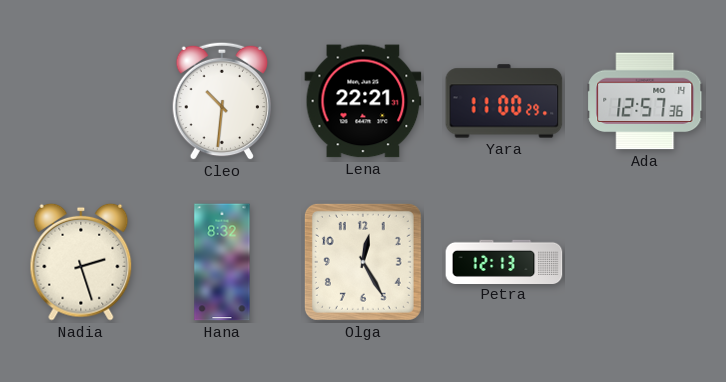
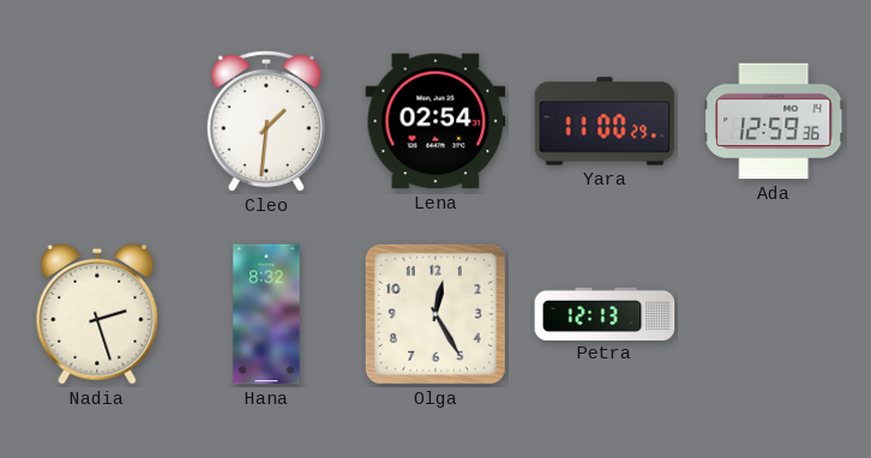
Cleo: 10:31 -> 1:31
Lena: 22:21 -> 02:54
Ada: 12:57 -> 12:59
